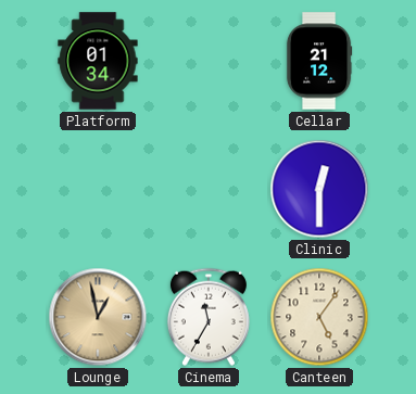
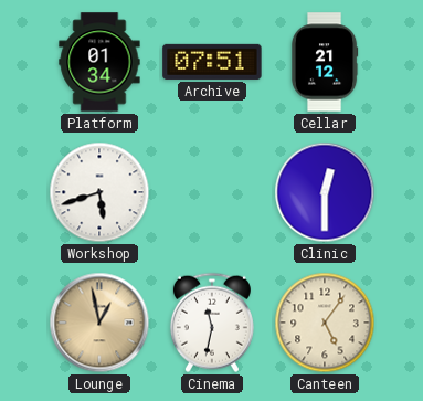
Archive: none -> 07:51
Workshop: none -> 5:42
Cinema: 11:35 -> 11:32
